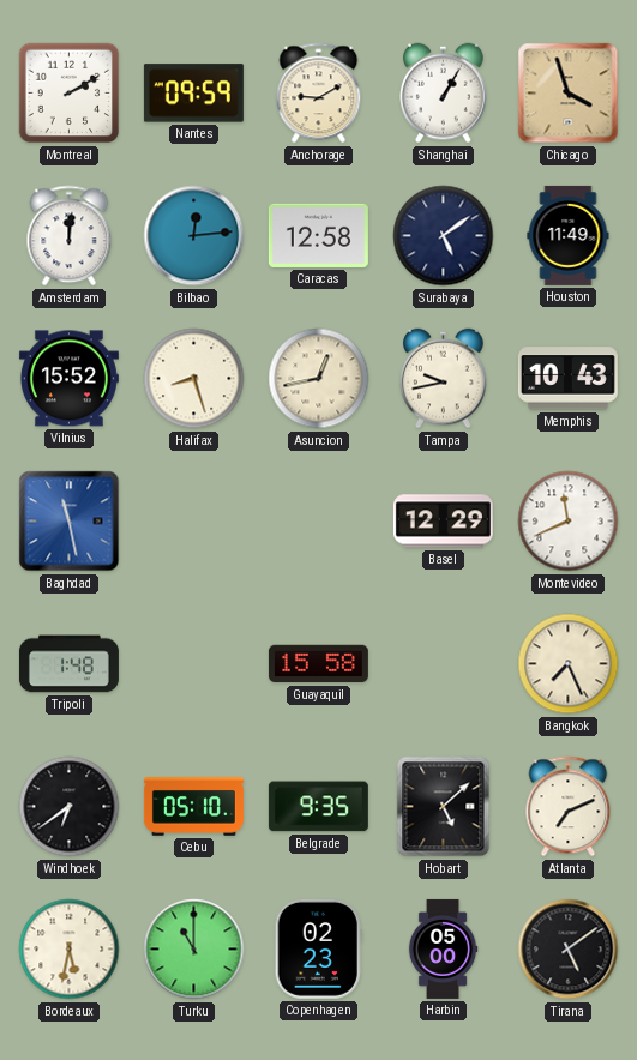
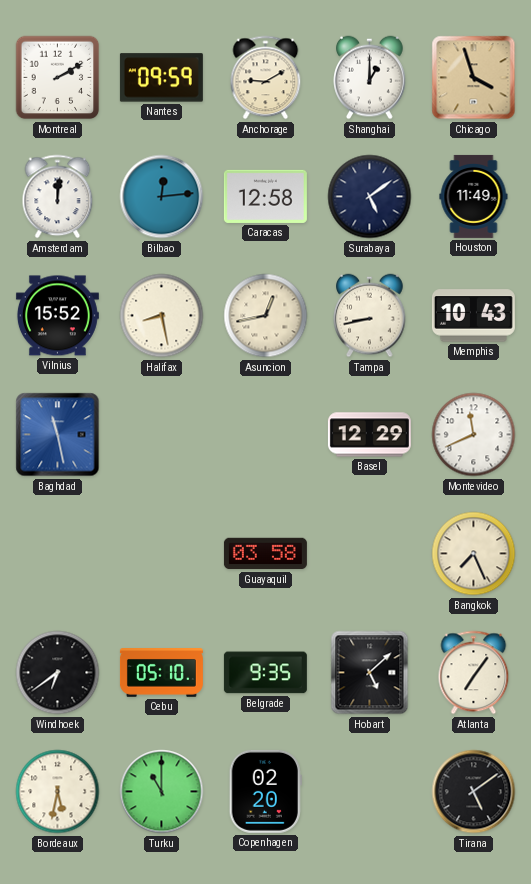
Shanghai: 1:05 -> 1:00
Halifax: 8:27 -> 8:28
Tampa: 9:43 -> 8:43
Tripoli: 1:48 -> none
Guayaquil: 15:58 -> 03:58
Atlanta: 7:11 -> 7:06
Copenhagen: 02:23 -> 02:20
Harbin: 05:00 -> none
